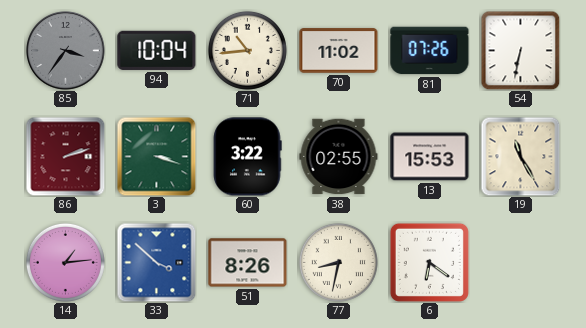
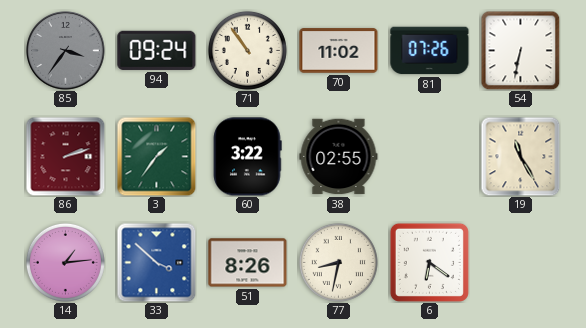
94: 10:04 -> 09:24
71: 10:44 -> 10:54
3: 3:18 -> 1:36
13: 15:53 -> none
